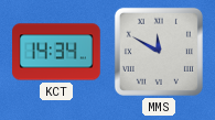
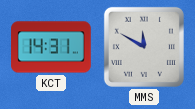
KCT: 14:34 -> 14:31
